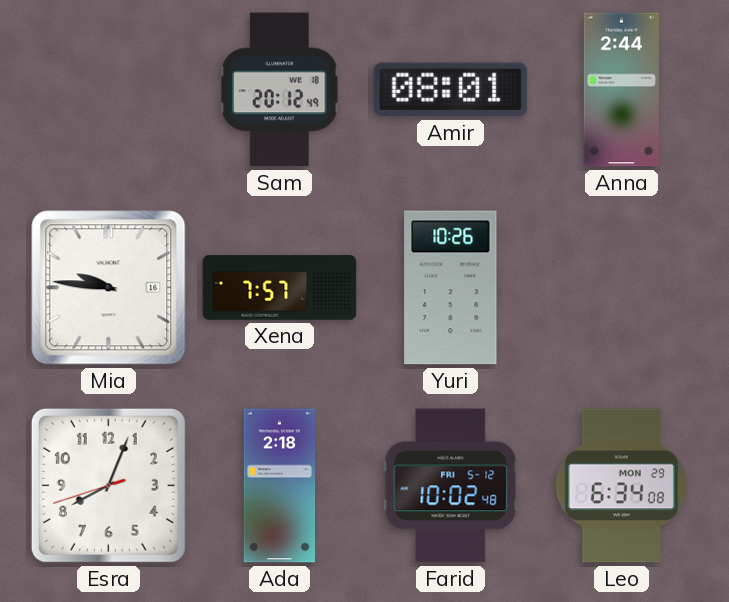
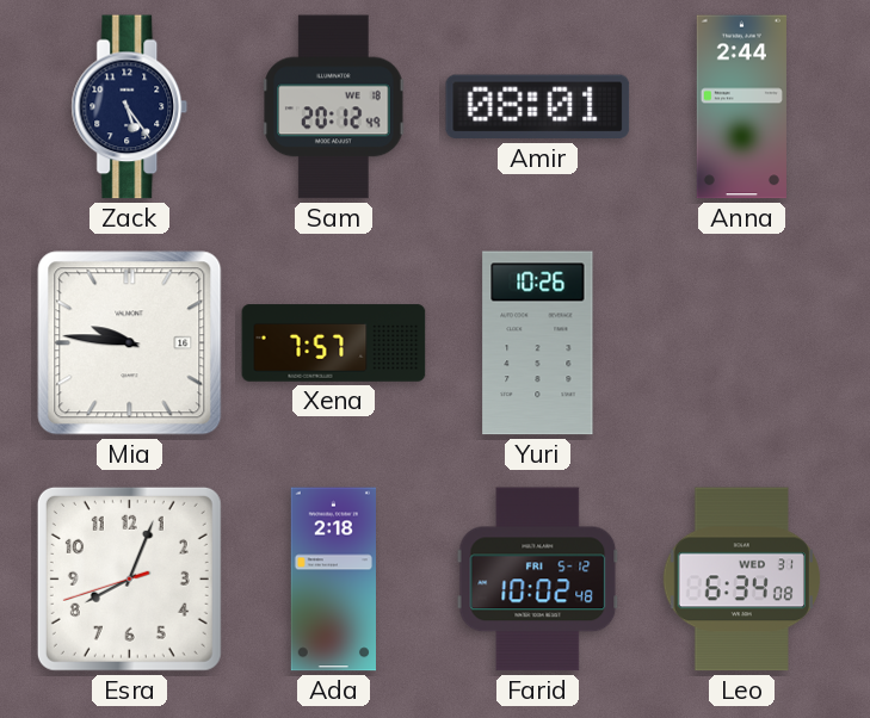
Zack: none -> 5:24
Leo date: MON 29 -> WED 31
